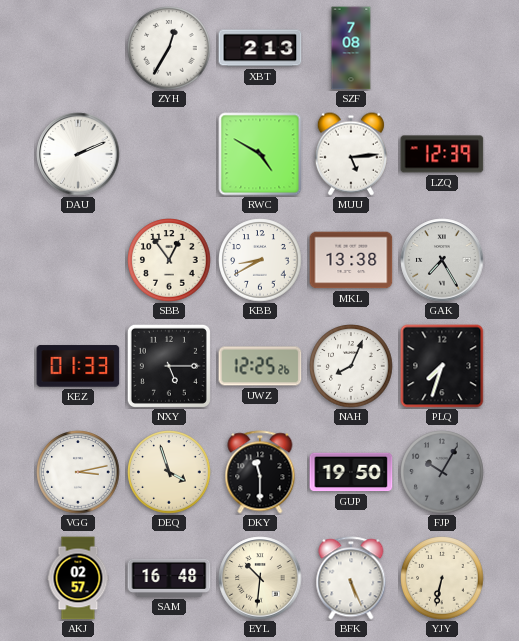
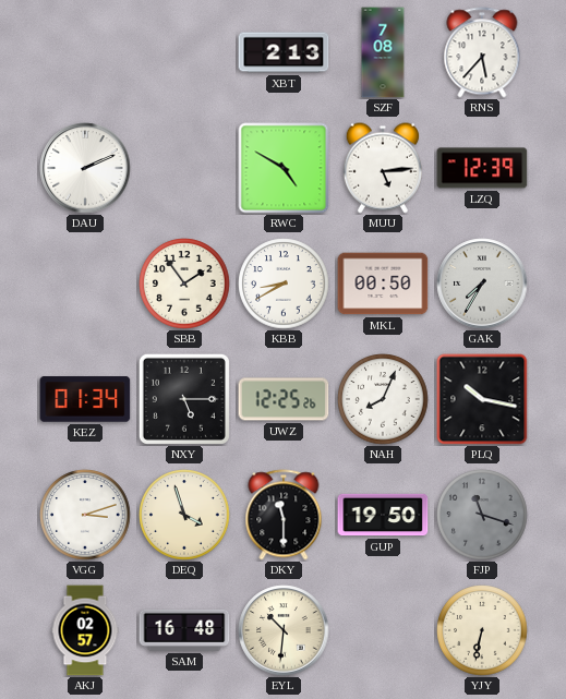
ZYH: 12:35 -> none
RNS: none -> 5:37
SBB: 12:54 -> 1:54
MKL: 13:38 -> 00:50
GAK: 7:25 -> 7:35
KEZ: 01:33 -> 01:34
PLQ: 7:33 -> 10:17
VGG: 3:13 -> 3:12
FJP: 10:05 -> 11:18
BFK: 5:26 -> none
